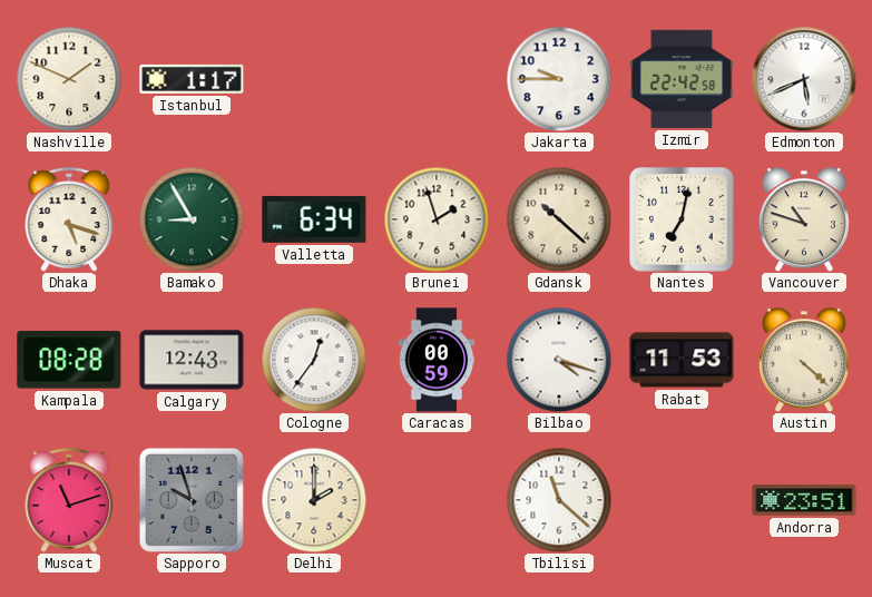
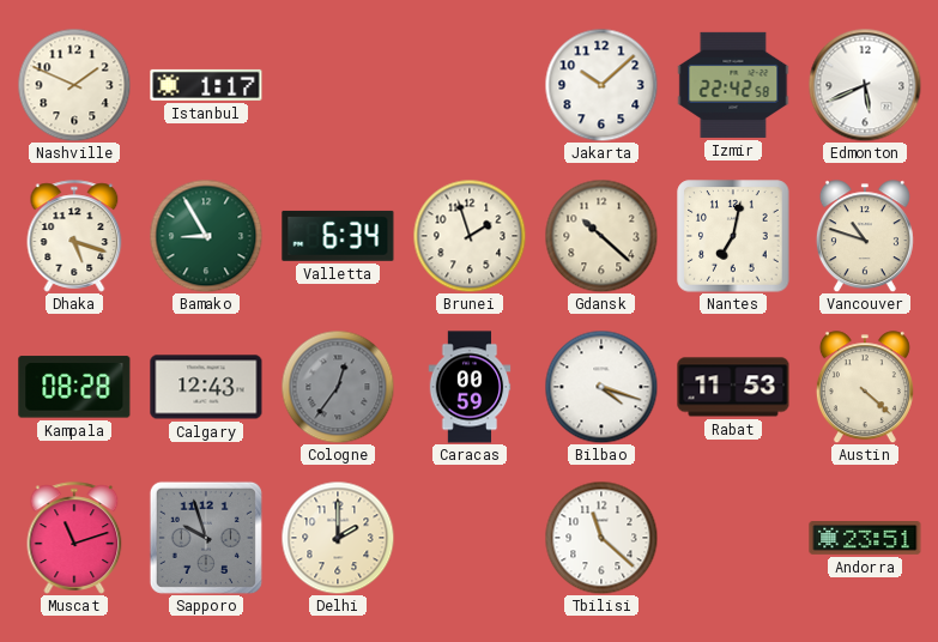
Jakarta: 9:45 -> 10:08
Cologne dial: white -> grey
